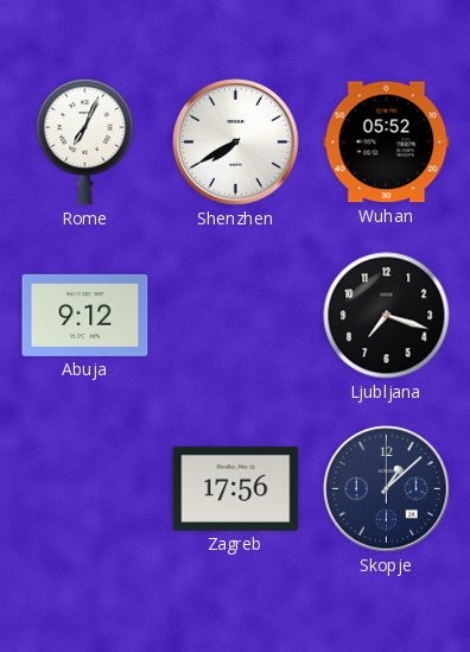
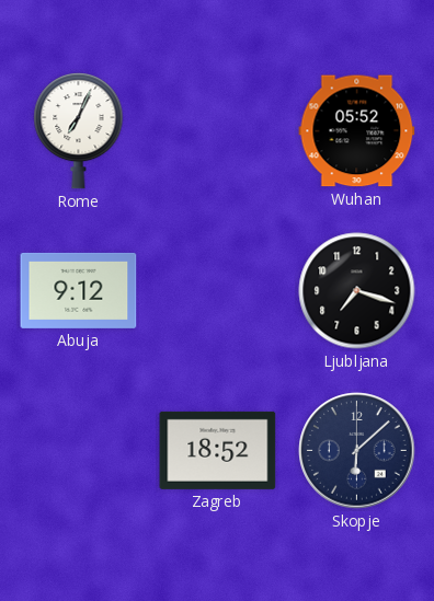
Shenzhen: 7:40 -> none
Zagreb: 17:56 -> 18:52
Skopje: 1:08 -> 6:08
